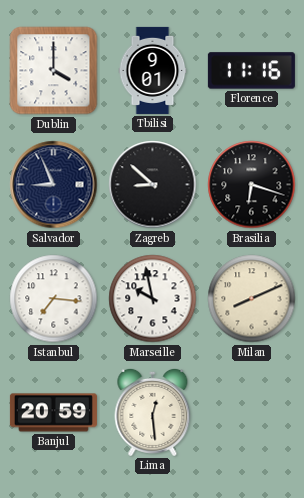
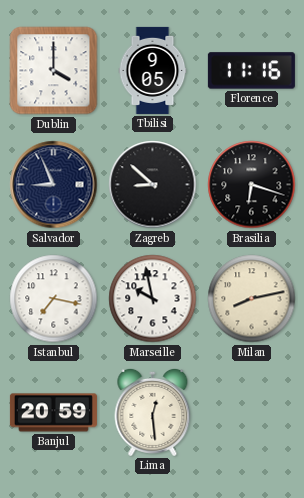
Tbilisi: 9:01 -> 9:05
Istanbul: 7:16 -> 7:17
Milan: 8:11 -> 8:13
